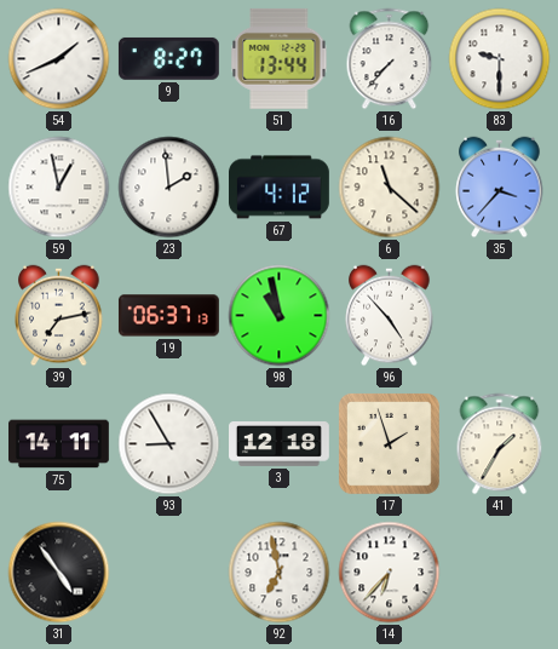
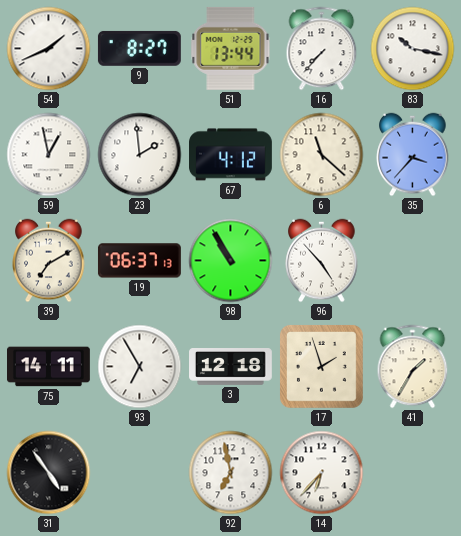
83: 9:30 -> 10:17
39: 7:13 -> 7:10
98: 10:58 -> 10:55
93: 8:55 -> 6:55
